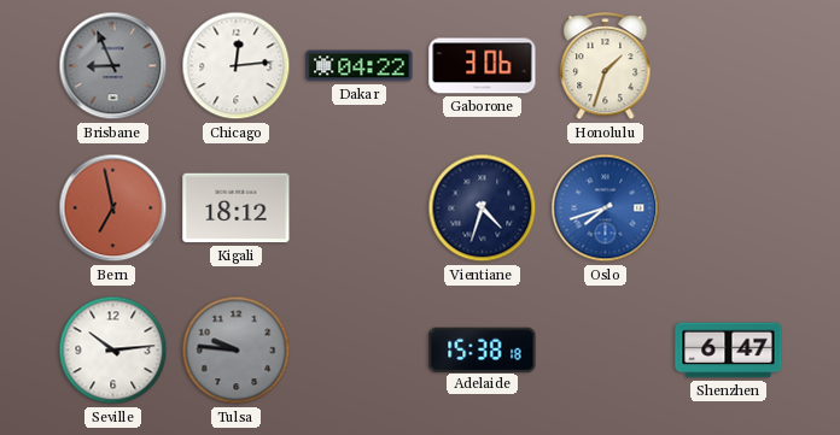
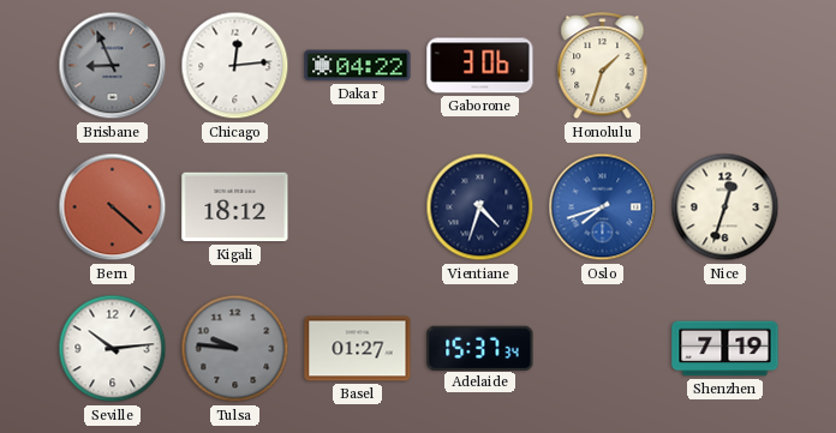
Bern: 6:58 -> 4:22
Nice: none -> 12:33
Basel: none -> 01:27
Adelaide: 15:38 -> 15:37
Shenzhen: 6:47 -> 7:19
